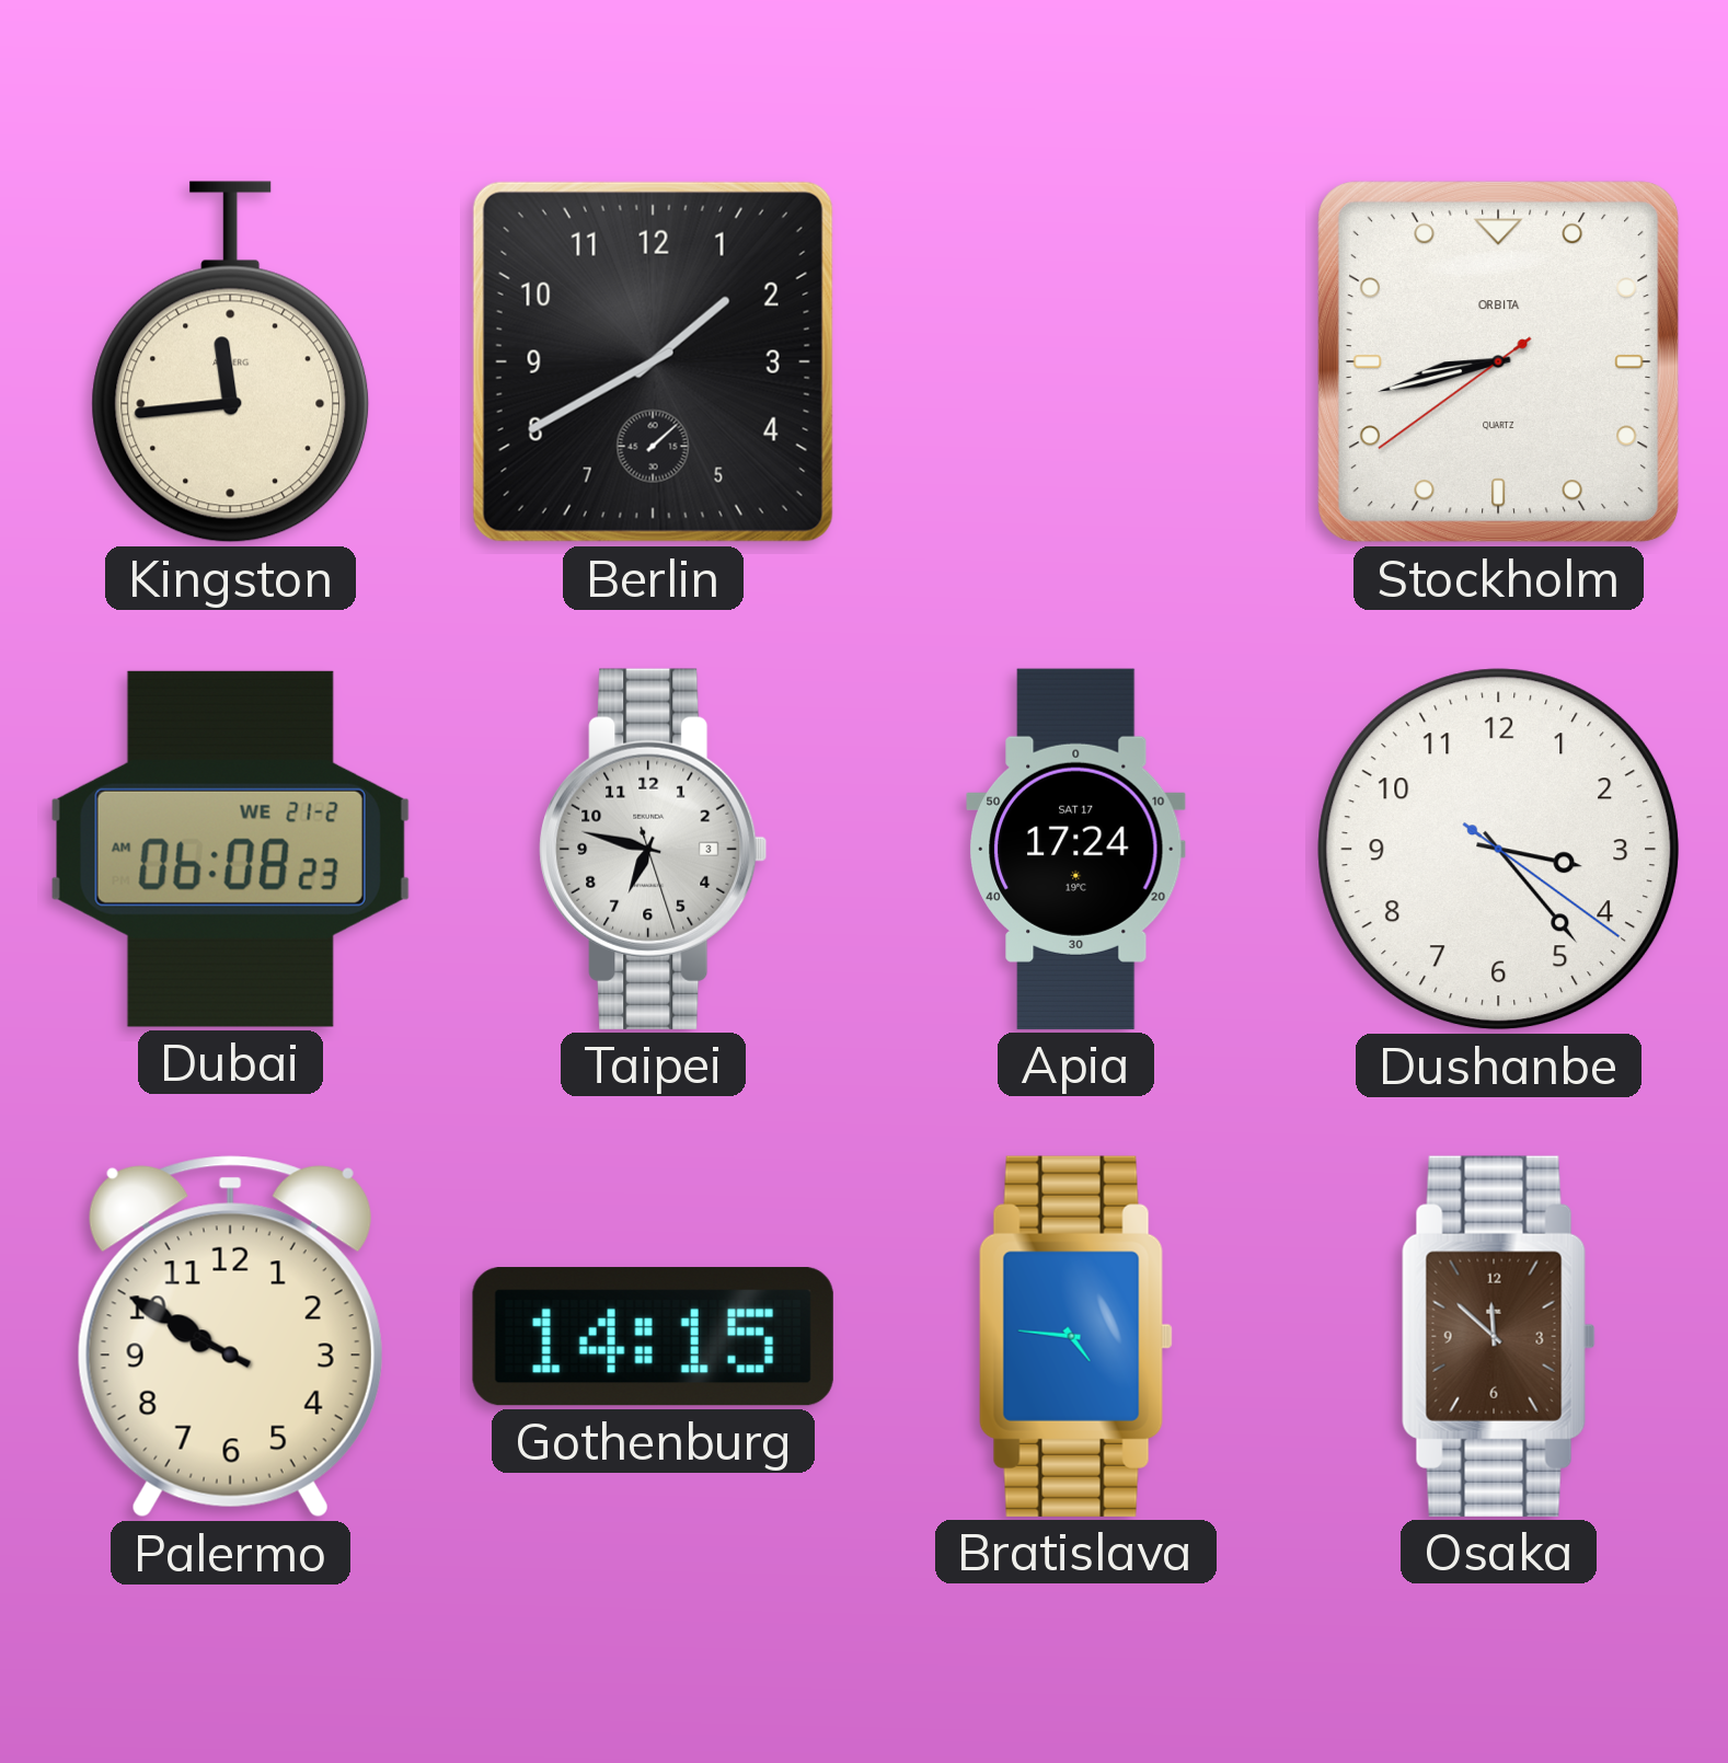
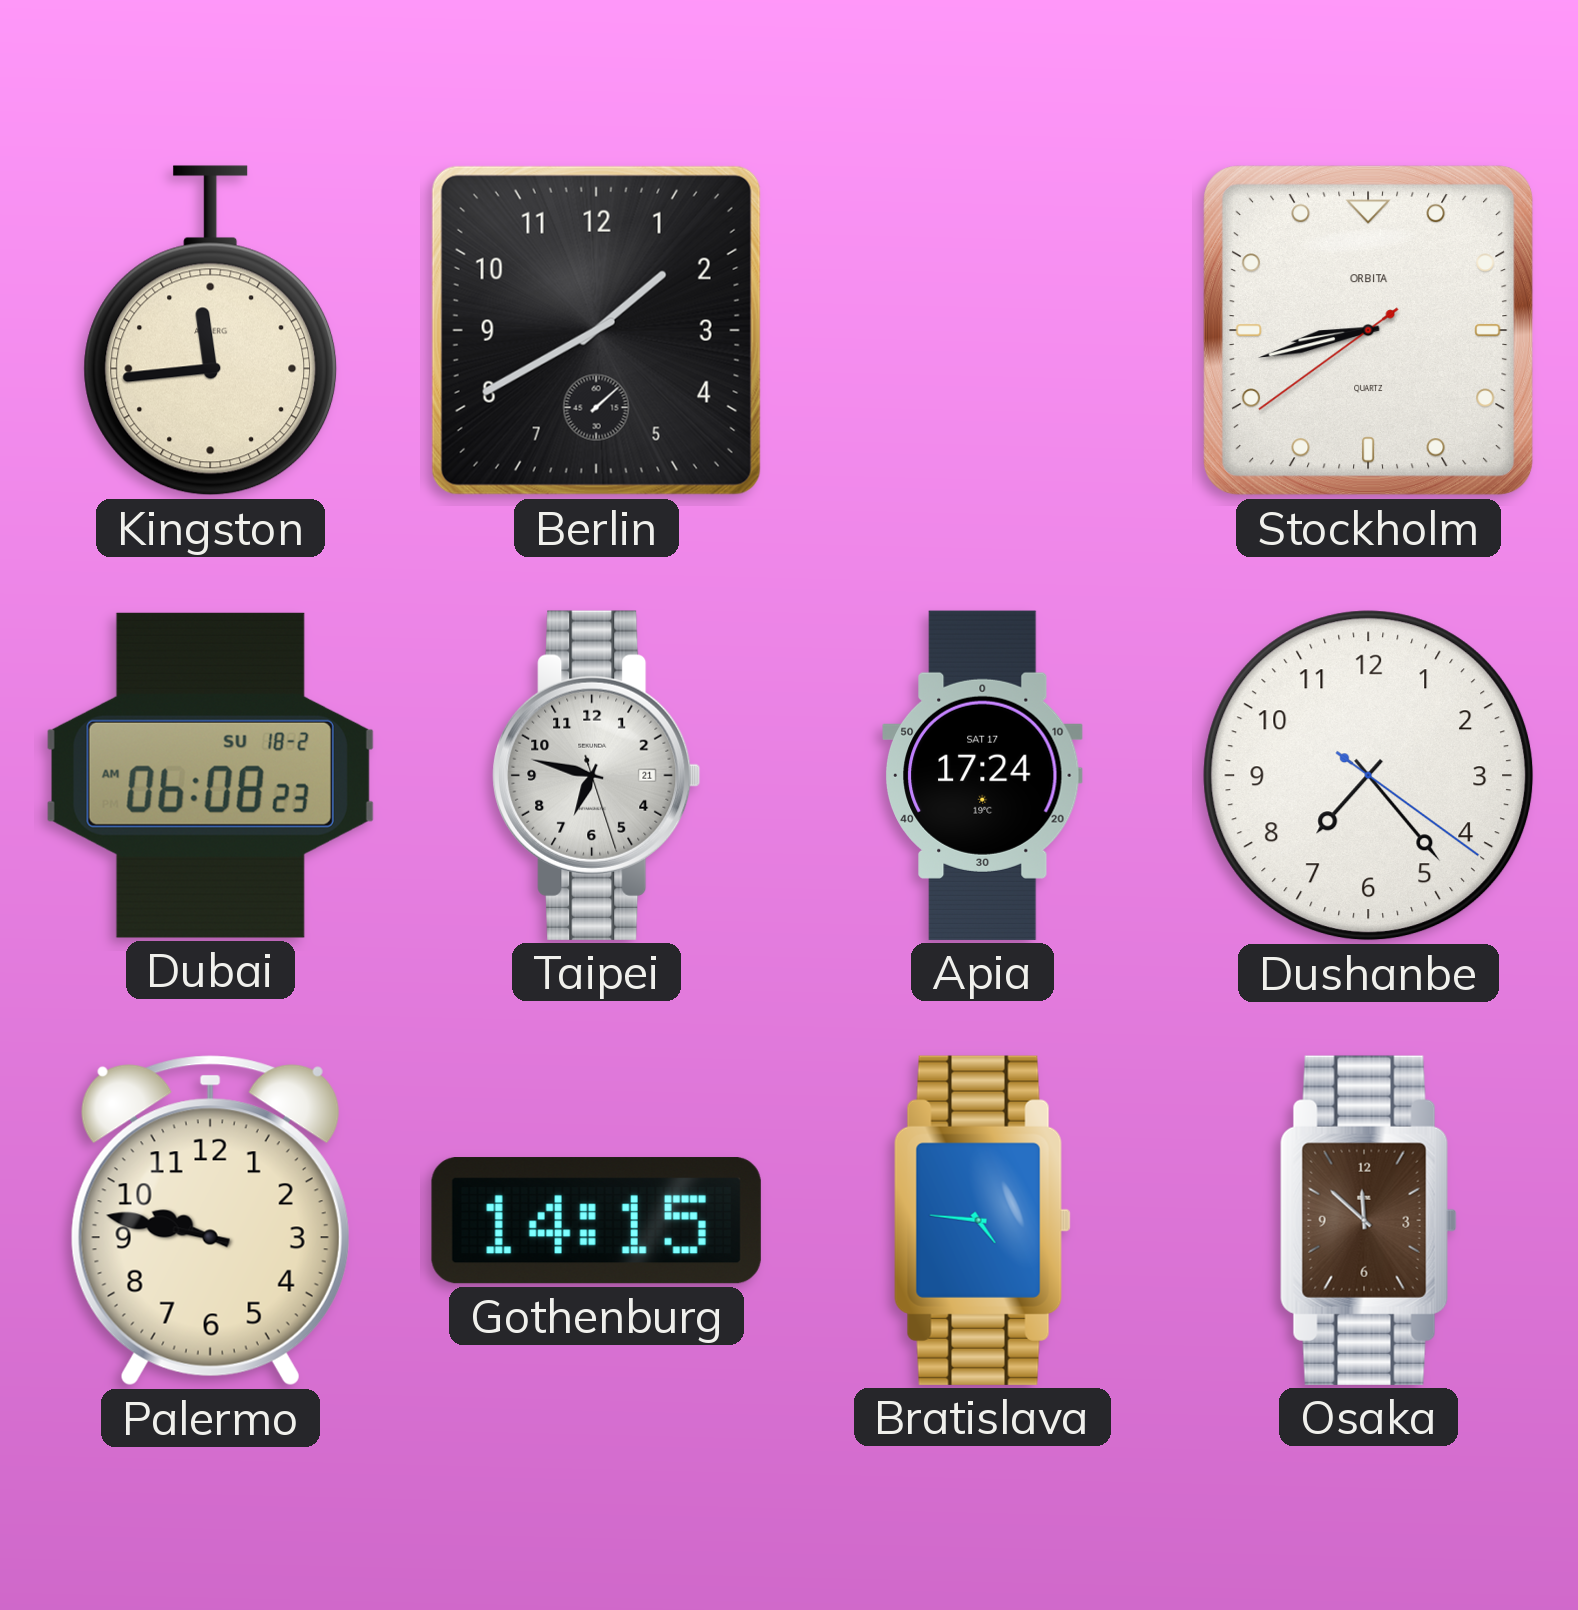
Dubai date: WE 21-2 -> SU 18-2
Taipei date: 3 -> 21
Dushanbe: 3:23 -> 7:23
Palermo: 9:50 -> 9:47
